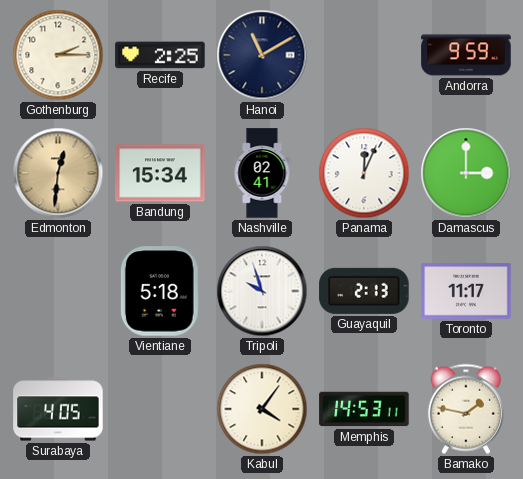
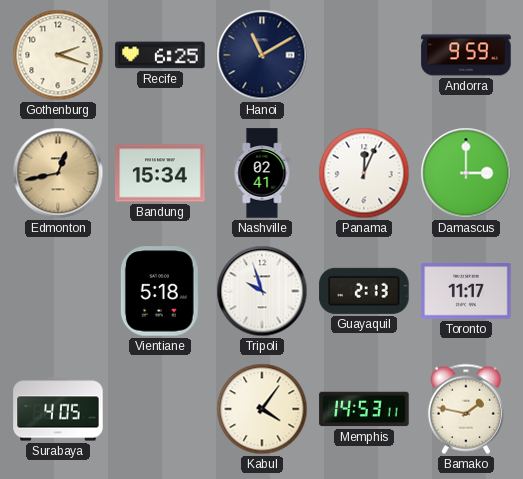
Gothenburg: 2:15 -> 2:18
Recife: 2:25 -> 6:25
Edmonton: 12:31 -> 12:43
